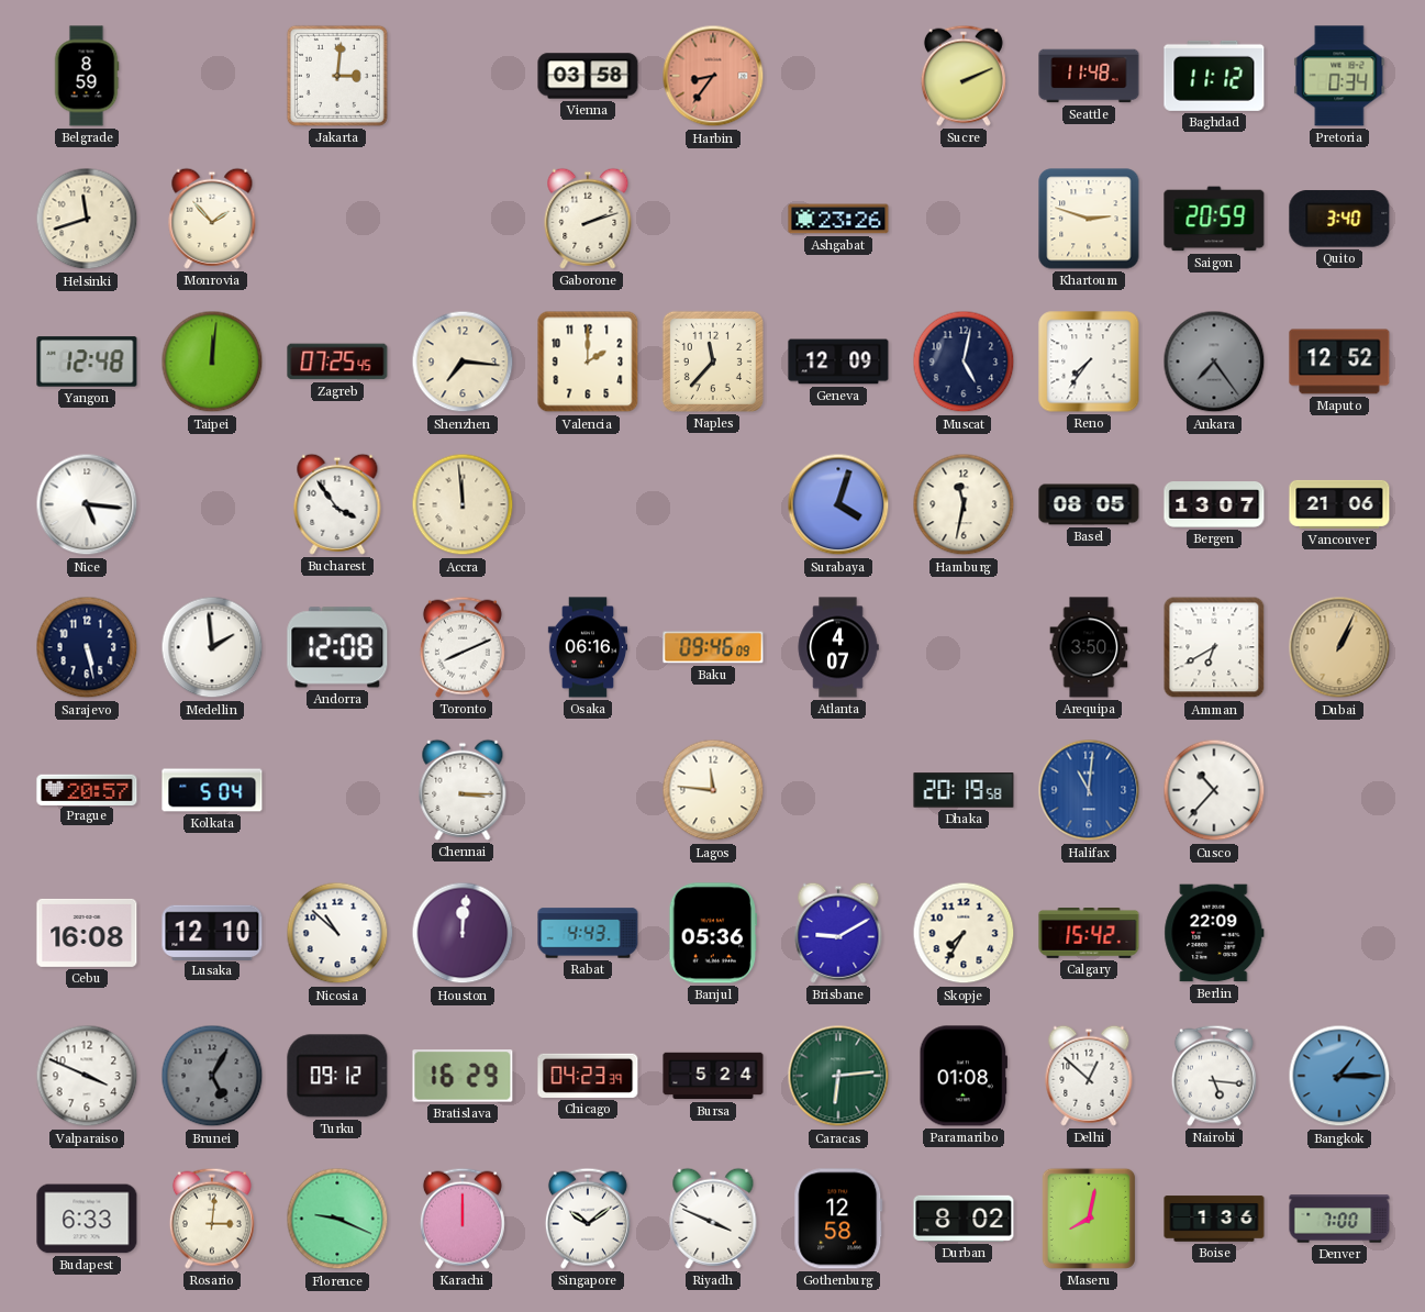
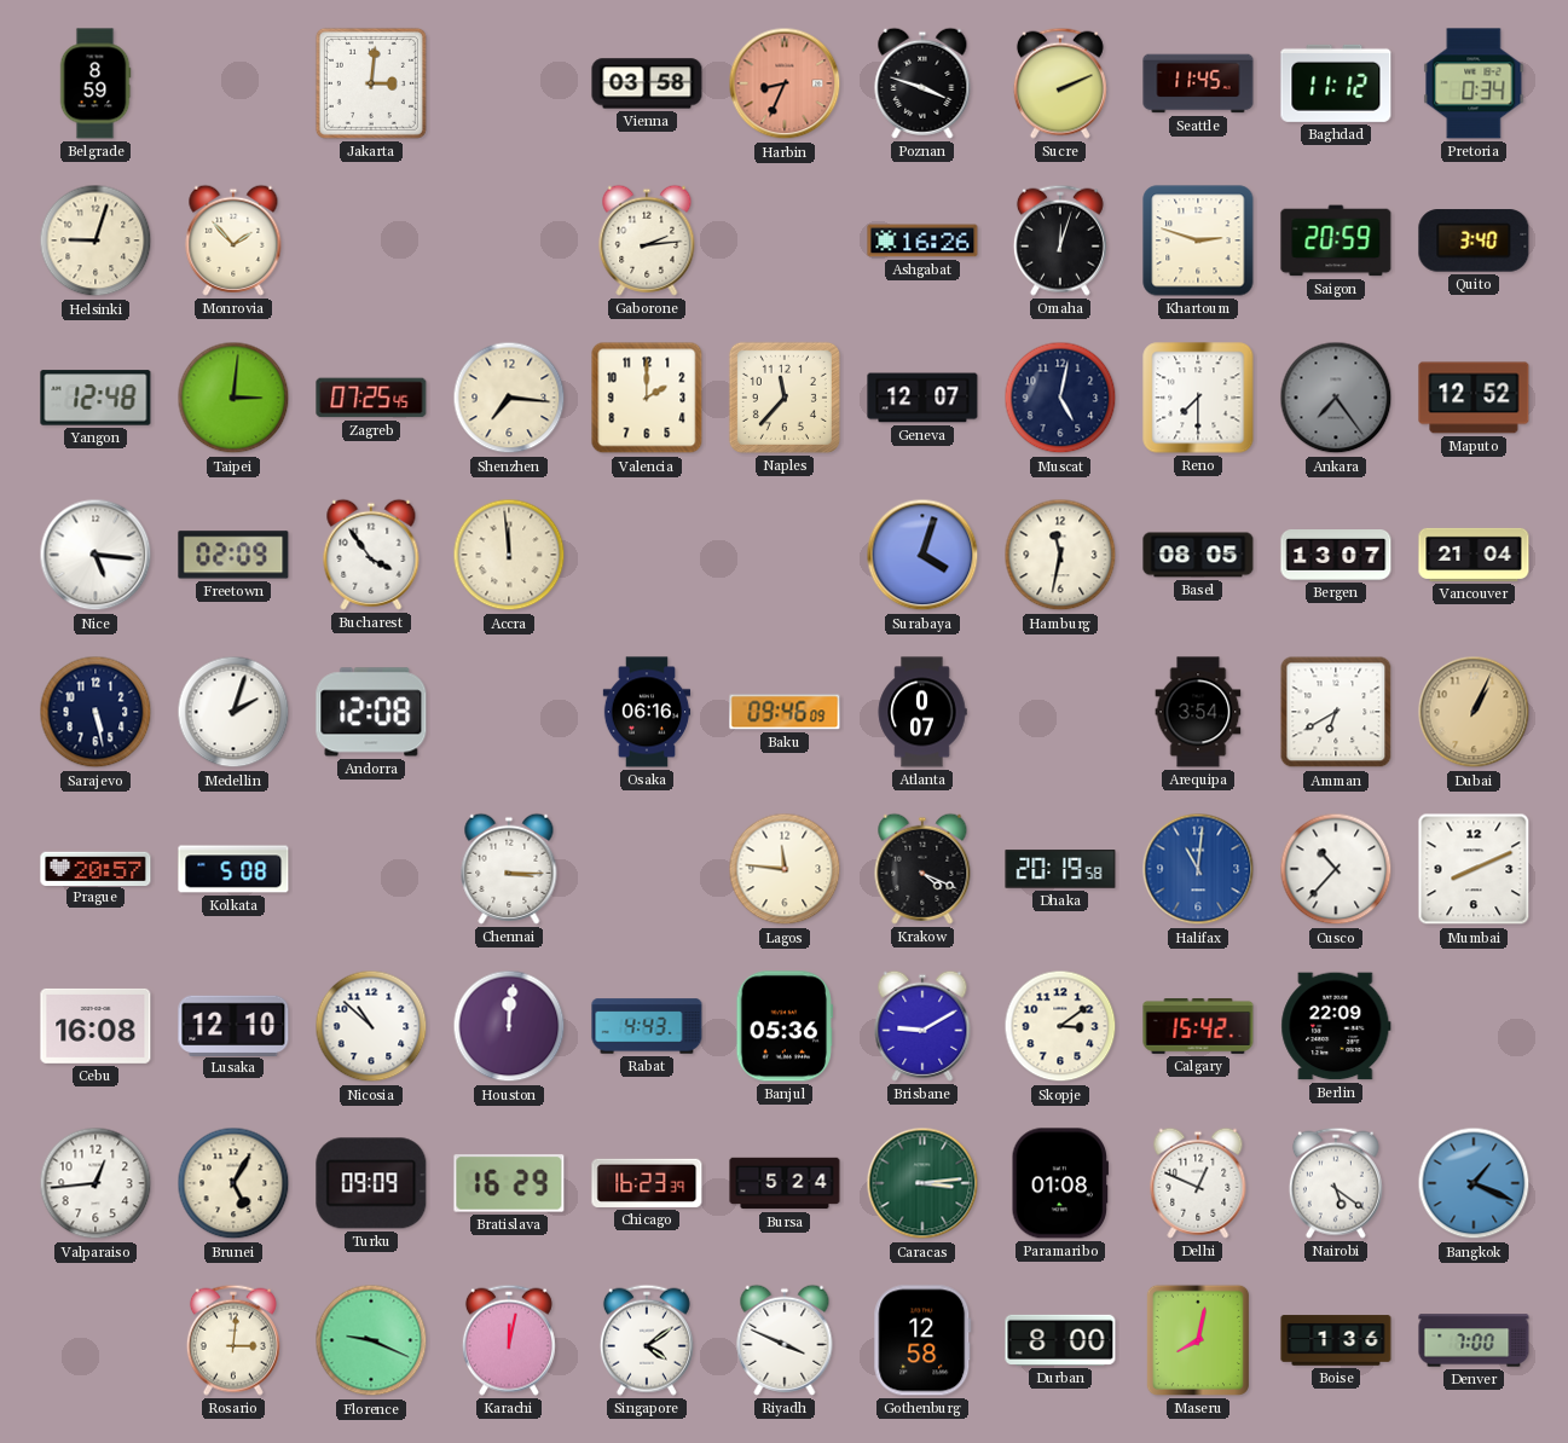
Harbin: 8:36 -> 8:34
Poznan: none -> 3:48
Seattle: 11:48 -> 11:45
Helsinki: 11:42 -> 9:03
Gaborone: 2:12 -> 2:14
Ashgabat: 23:26 -> 16:26
Omaha: none -> 12:03
Taipei: 12:01 -> 3:01
Geneva: 12:09 -> 12:07
Reno: 7:36 -> 7:30
Freetown: none -> 02:09
Vancouver: 21:06 -> 21:04
Medellin: 1:59 -> 2:03
Toronto: 8:11 -> none
Atlanta: 4:07 -> 0:07
Arequipa: 3:50 -> 3:54
Kolkata: 5:04 -> 5:08
Krakow: none -> 4:19
Mumbai: none -> 8:11
Skopje: 7:35 -> 3:09
Valparaiso: 3:49 -> 12:44
Brunei dial: grey -> cream
Turku: 09:12 -> 09:09
Chicago: 04:23 -> 16:23
Caracas: 6:14 -> 3:14
Delhi: 12:52 -> 12:49
Nairobi: 5:16 -> 5:21
Bangkok: 1:15 -> 1:19
Budapest: 6:33 -> none
Karachi: 12:00 -> 12:02
Singapore: 10:09 -> 4:09
Durban: 8:02 -> 8:00
